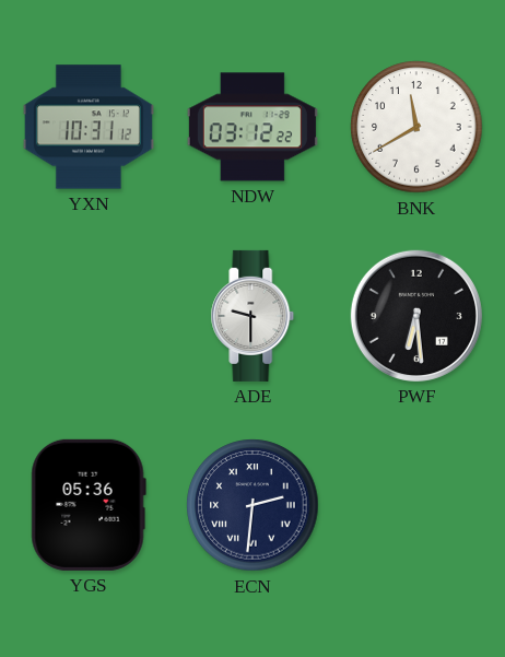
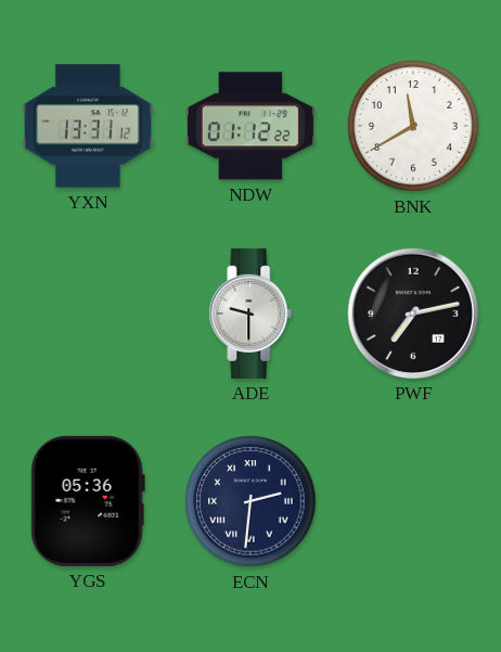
YXN: 10:31 -> 13:31
NDW: 03:12 -> 01:12
PWF: 6:29 -> 7:13
